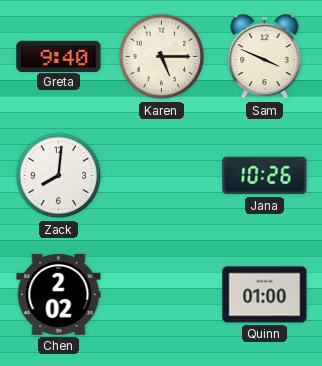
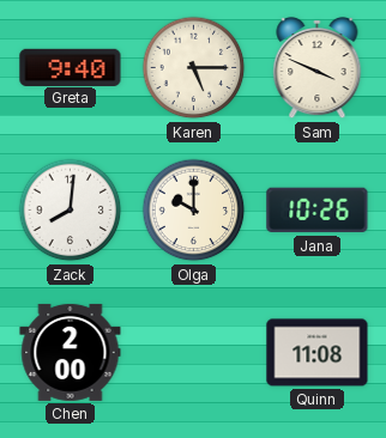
Olga: none -> 10:00
Chen: 2:02 -> 2:00
Quinn: 01:00 -> 11:08
